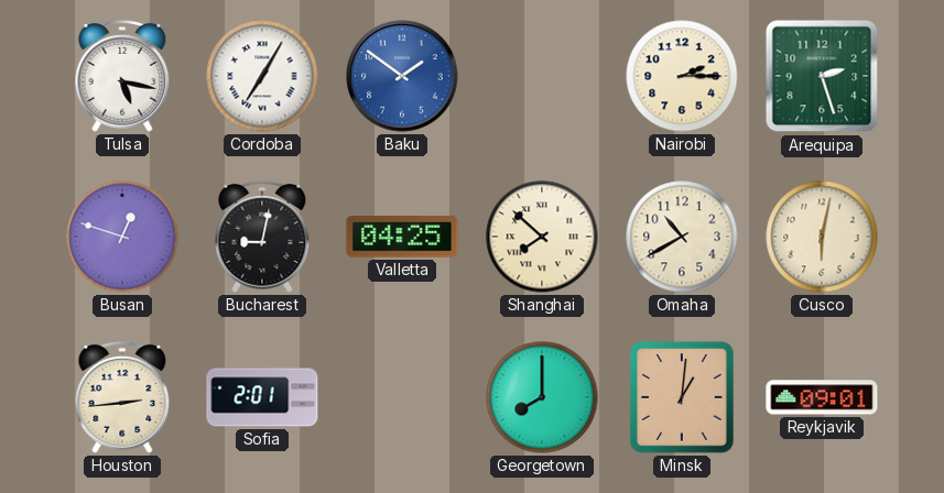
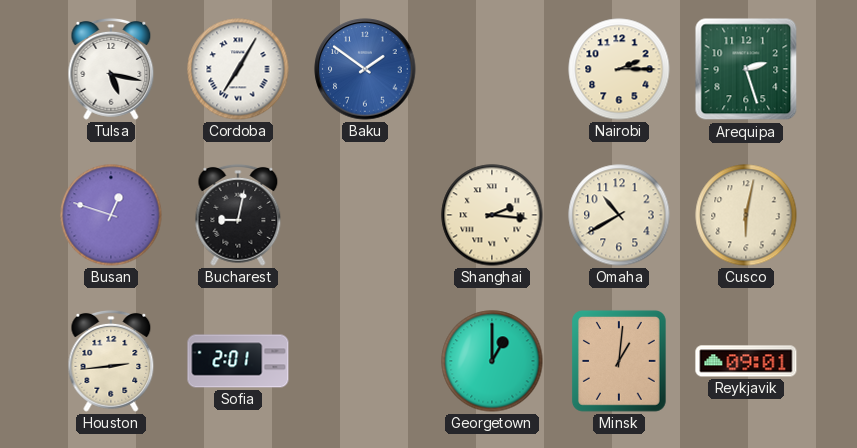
Valletta: 04:25 -> none
Shanghai: 7:52 -> 2:16
Georgetown: 8:00 -> 1:00
